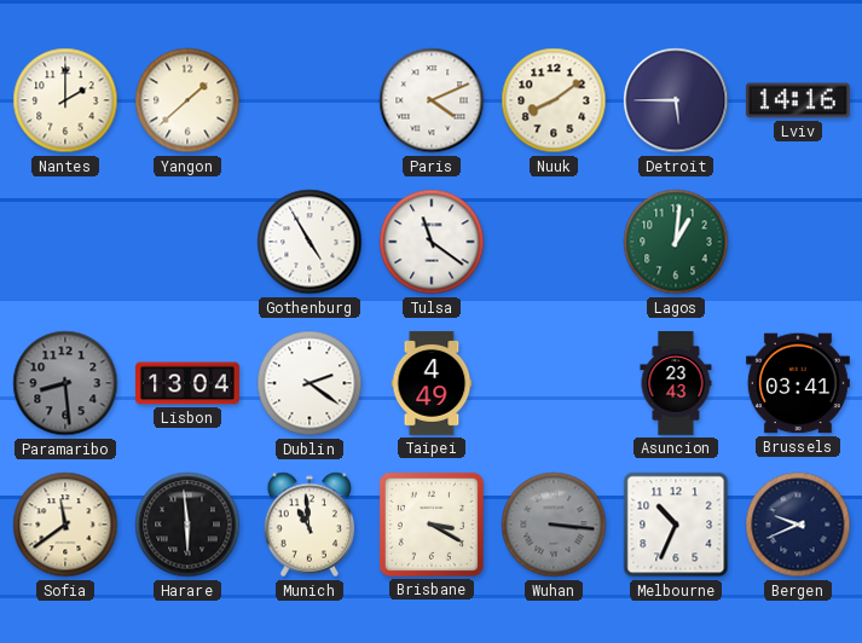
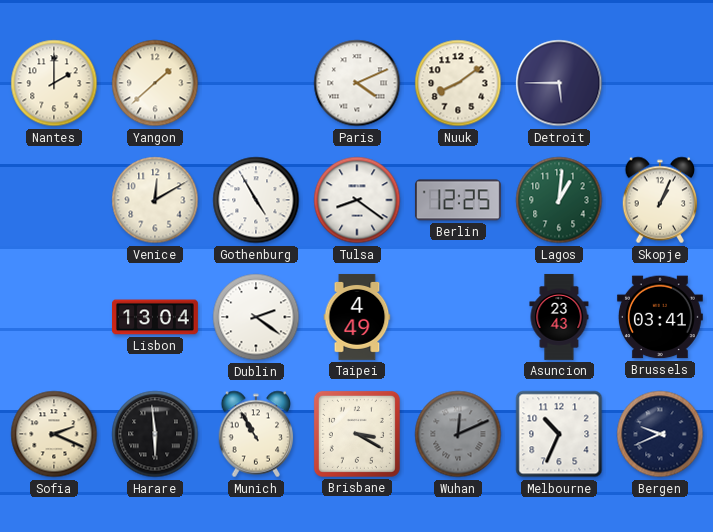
Lviv: 14:16 -> none
Venice: none -> 12:10
Tulsa: 11:21 -> 8:21
Berlin: none -> 12:25
Skopje: none -> 1:04
Paramaribo: 8:29 -> none
Sofia: 11:39 -> 2:19
Munich: 10:59 -> 10:55
Wuhan: 3:16 -> 12:11
